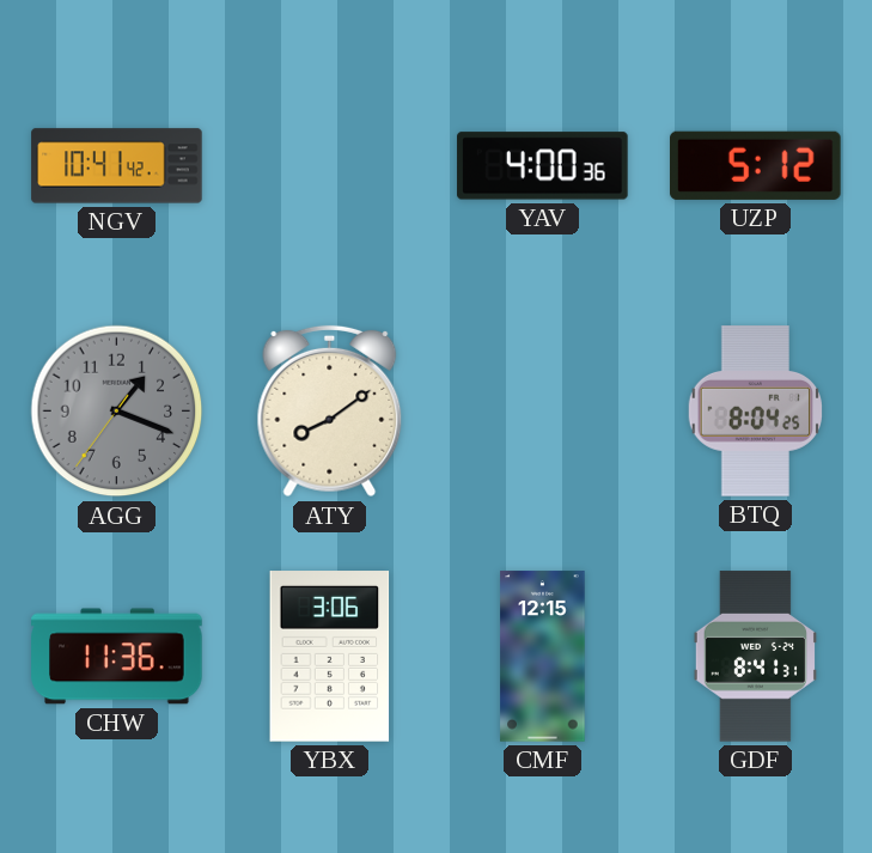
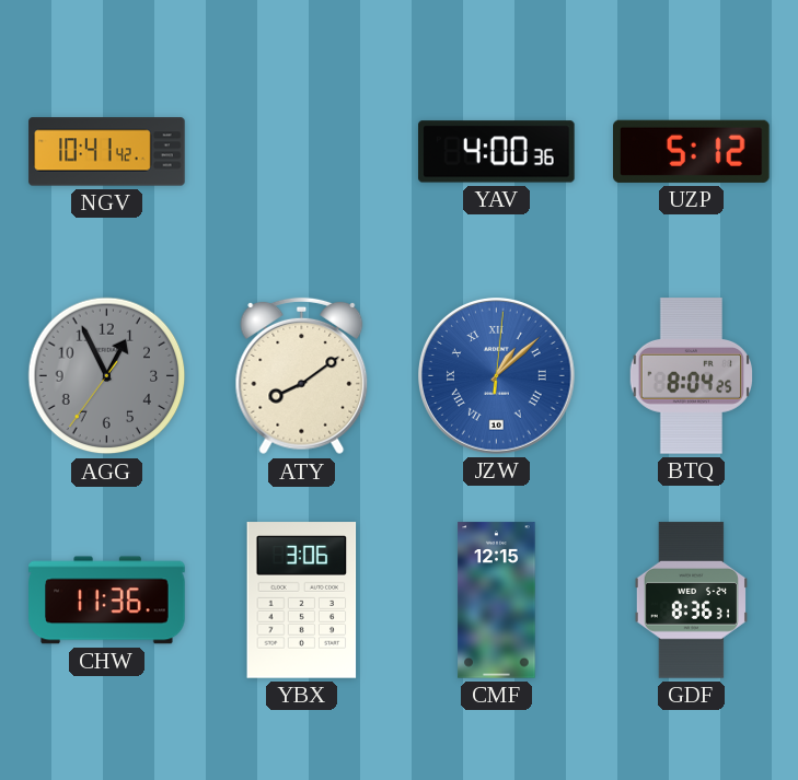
AGG: 1:18 -> 12:55
JZW: none -> 1:08
GDF: 8:41 -> 8:36
